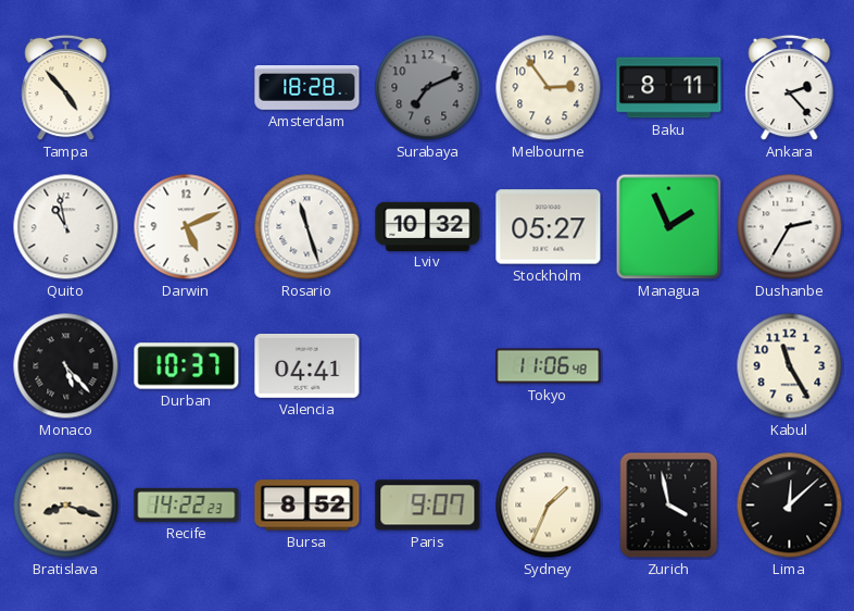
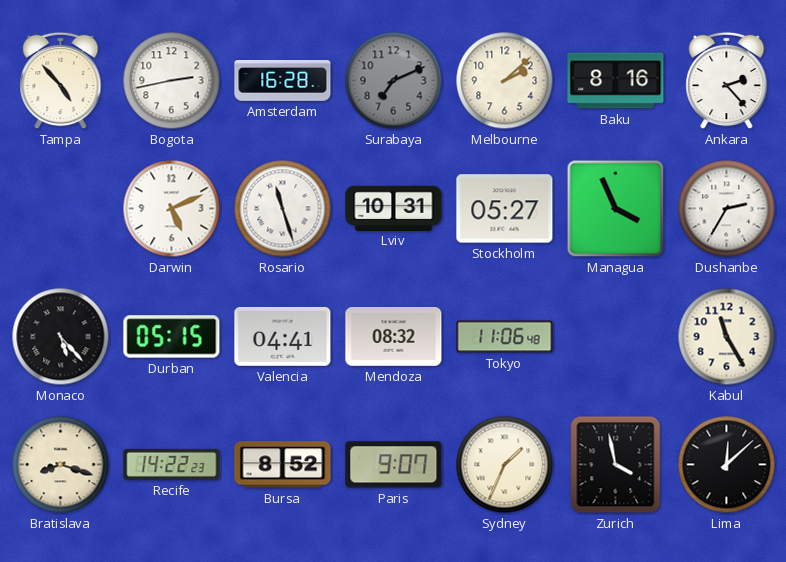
Bogota: none -> 2:43
Amsterdam: 18:28 -> 16:28
Melbourne: 2:54 -> 2:08
Baku: 8:11 -> 8:16
Quito: 10:58 -> none
Lviv: 10:32 -> 10:31
Managua: 1:56 -> 3:56
Durban: 10:37 -> 05:15
Mendoza: none -> 08:32
